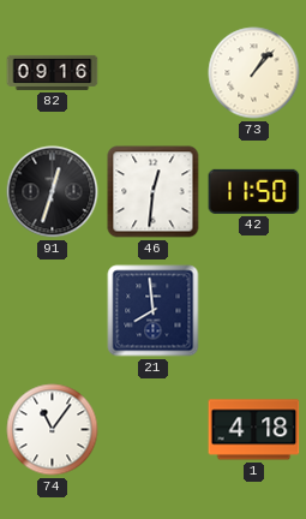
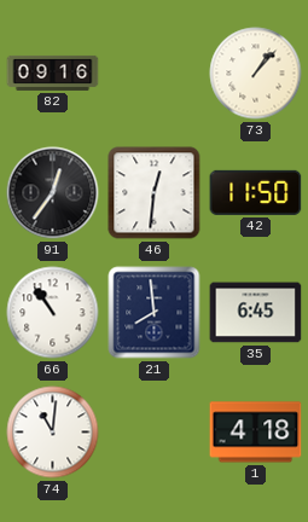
91: 12:33 -> 12:36
66: none -> 10:54
35: none -> 6:45
74: 11:06 -> 11:01
